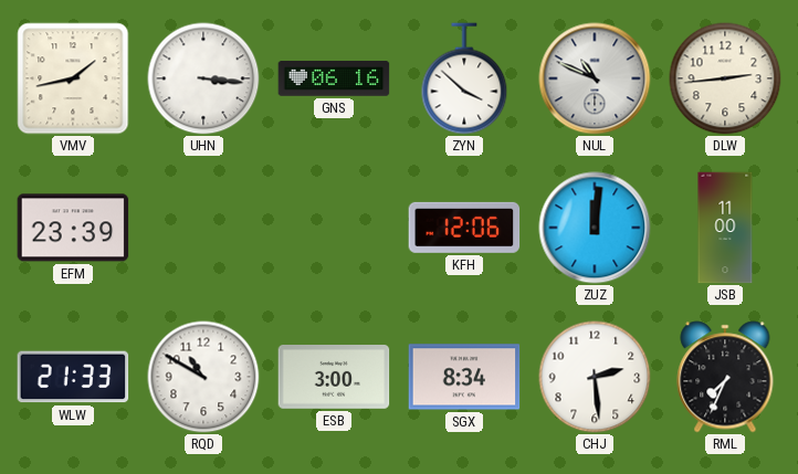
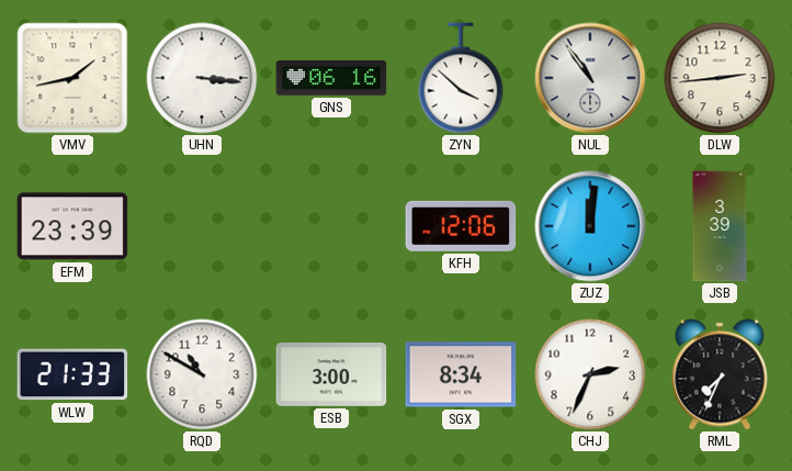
NUL: 10:49 -> 10:54
JSB: 11:00 -> 3:39
CHJ: 2:29 -> 2:34
